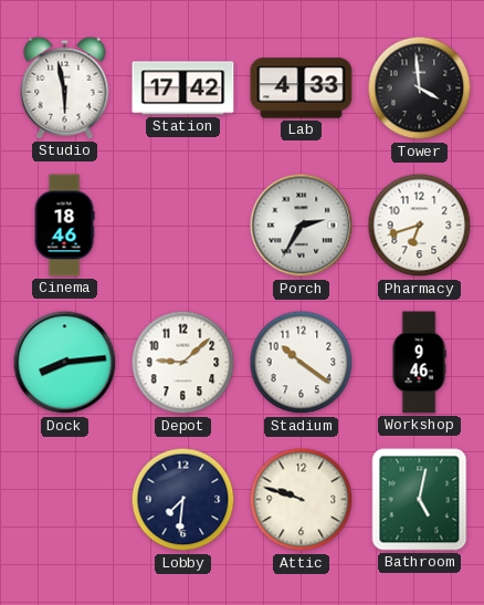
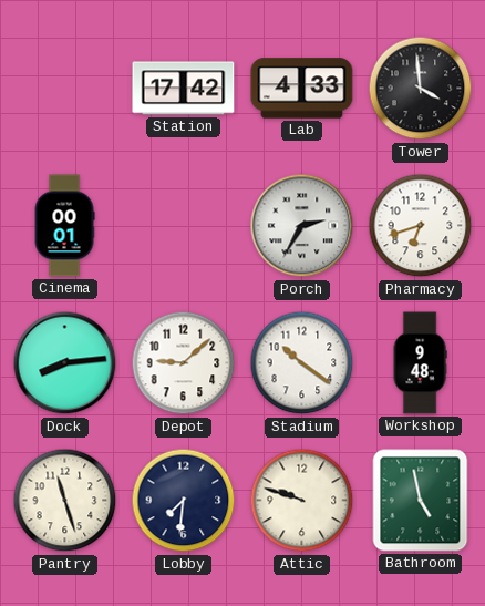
Studio: 5:58 -> none
Cinema: 18:46 -> 00:01
Workshop: 9:46 -> 9:48
Pantry: none -> 11:27
Bathroom: 5:02 -> 4:58
